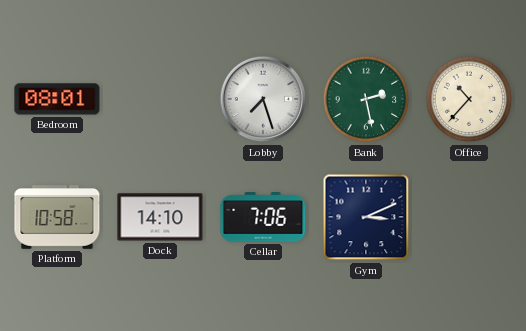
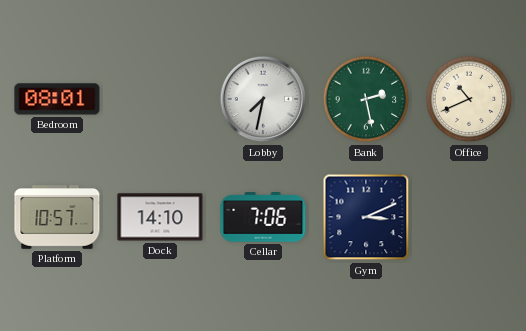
Lobby: 7:27 -> 7:32
Office: 10:37 -> 10:41
Platform: 10:58 -> 10:57
